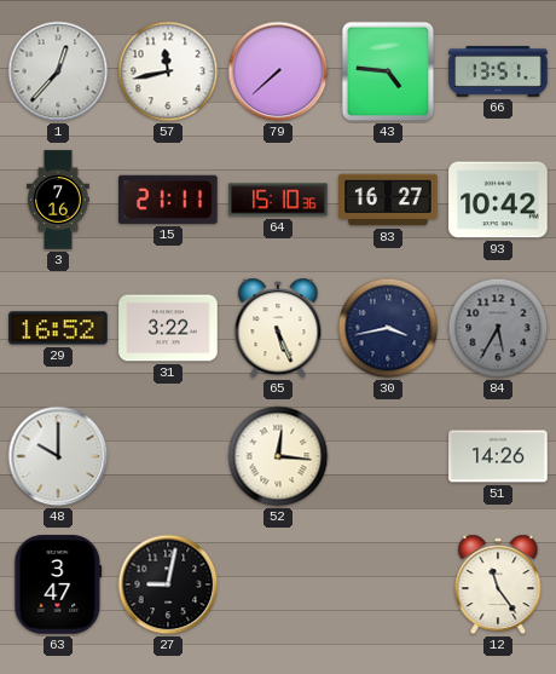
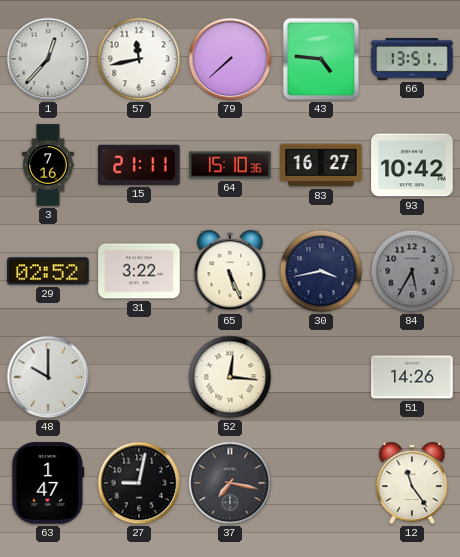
29: 16:52 -> 02:52
63: 3:47 -> 1:47
37: none -> 7:17
